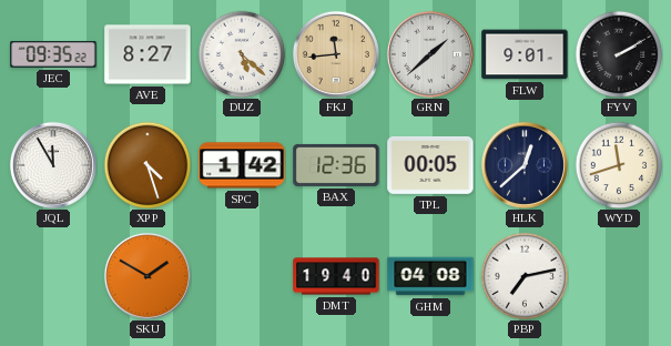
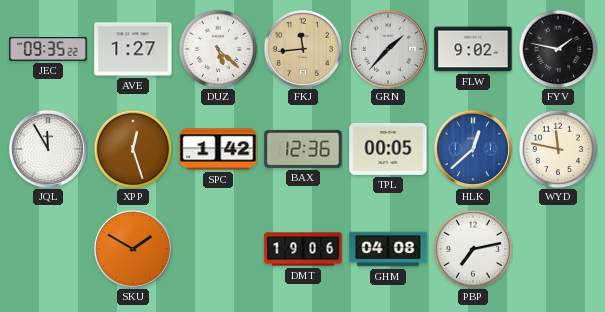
AVE: 8:27 -> 1:27
GRN: 1:38 -> 1:37
FLW: 9:01 -> 9:02
FYV: 2:10 -> 1:47
XPP: 4:27 -> 12:27
HLK dial: navy -> blue
WYD: 11:42 -> 11:47
DMT: 19:40 -> 19:06
